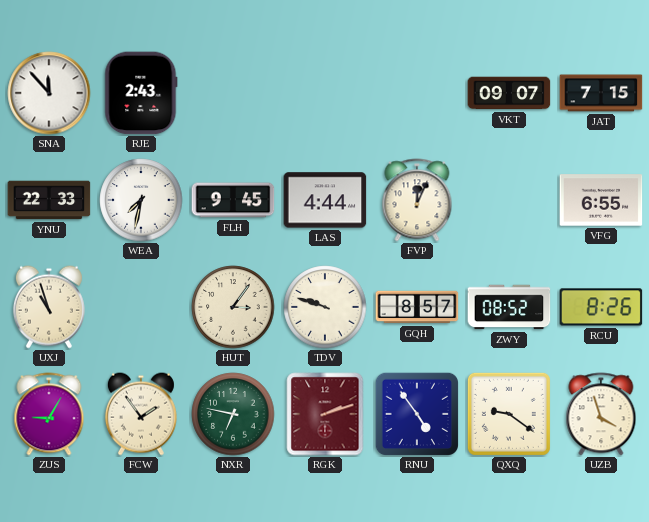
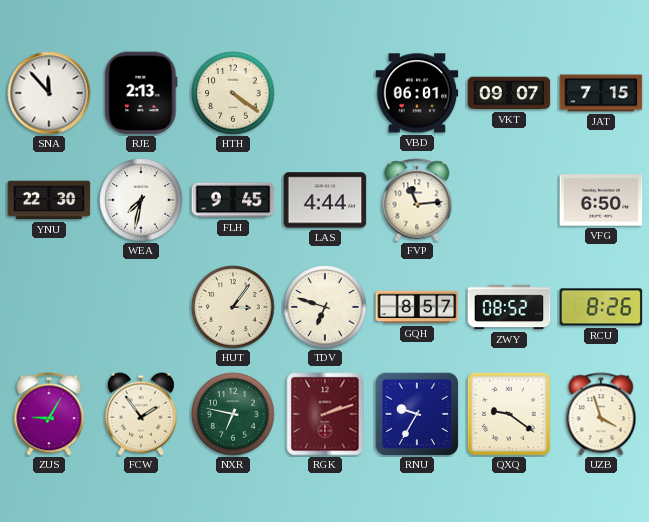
RJE: 2:43 -> 2:13
HTH: none -> 4:21
VBD: none -> 06:01
YNU: 22:33 -> 22:30
FVP: 12:04 -> 11:14
VFG: 6:55 -> 6:50
UXJ: 10:57 -> none
TDV: 9:48 -> 6:48
RNU: 4:54 -> 9:35
